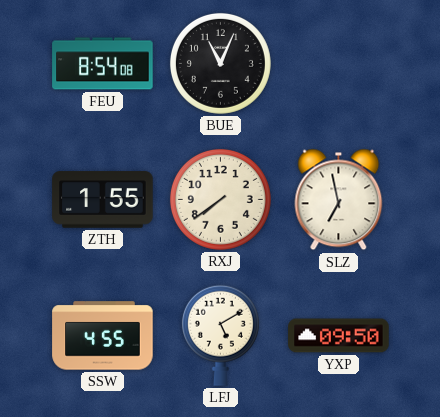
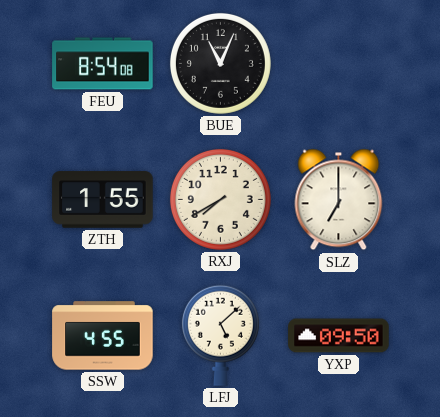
RXJ: 7:39 -> 7:40
SLZ: 6:58 -> 7:00
LFJ: 5:10 -> 5:08
